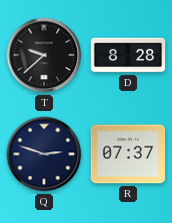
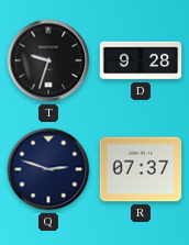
T: 9:38 -> 9:33
D: 8:28 -> 9:28
